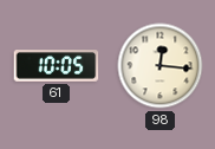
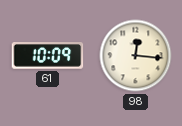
61: 10:05 -> 10:09
